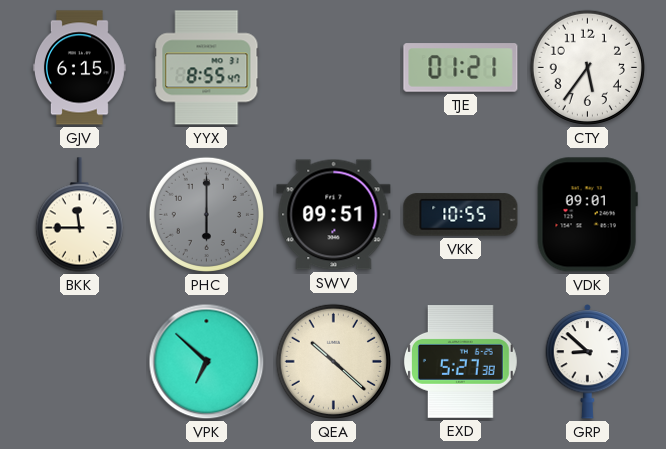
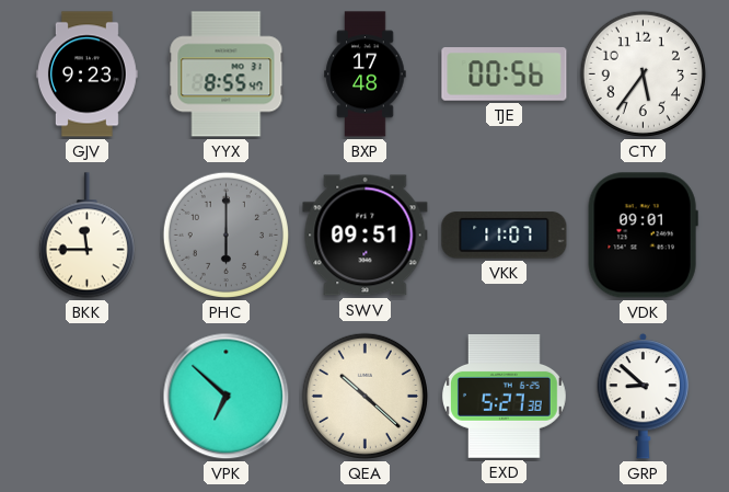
GJV: 6:15 -> 9:23
BXP: none -> 17:48
TJE: 01:21 -> 00:56
VKK: 10:55 -> 11:07
